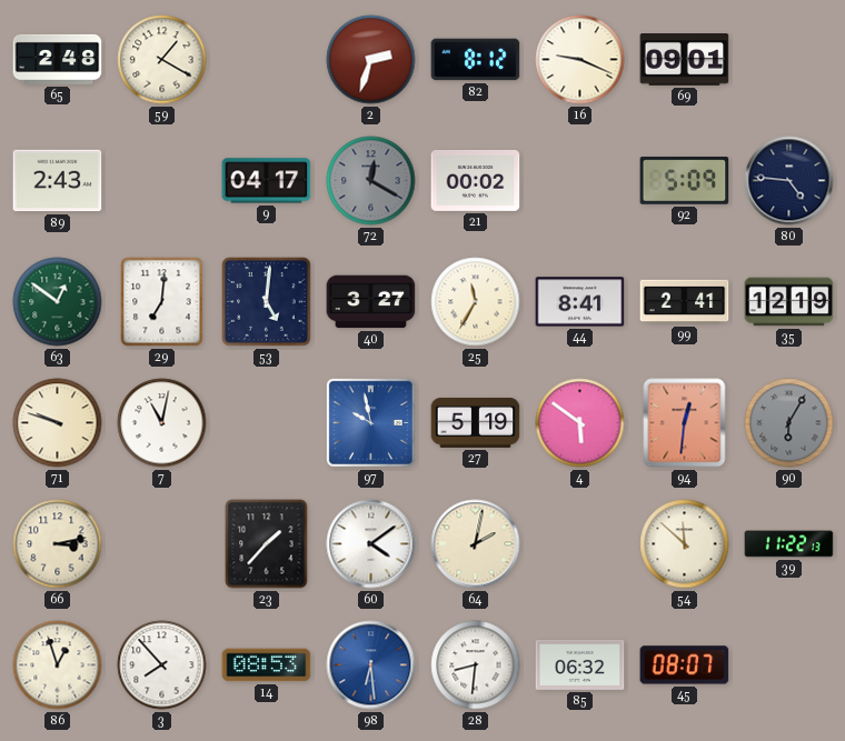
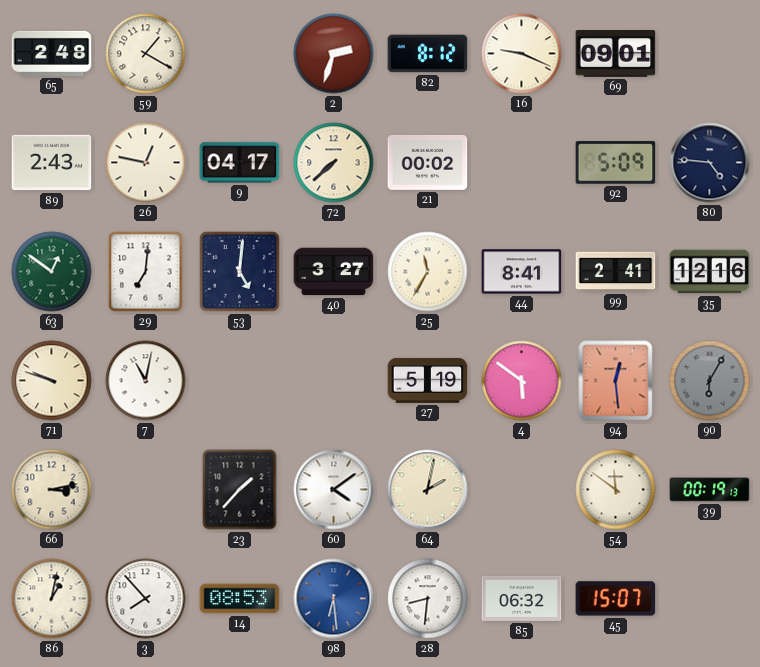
26: none -> 12:47
72: 12:20 -> 7:38
72 dial: grey -> cream
35: 12:19 -> 12:16
97: 9:58 -> none
94: 12:31 -> 12:29
54: 11:52 -> 11:51
39: 11:22 -> 00:19
86: 12:57 -> 1:02
45: 08:07 -> 15:07
